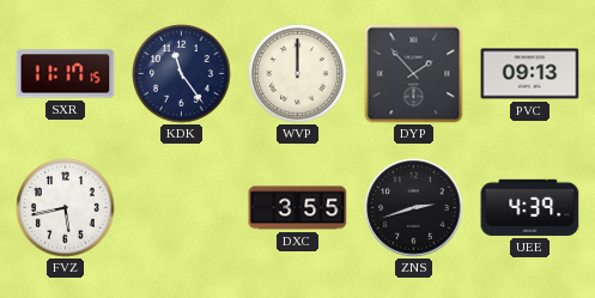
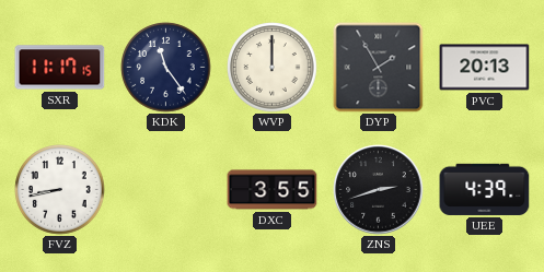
DYP: 1:53 -> 1:55
PVC: 09:13 -> 20:13
FVZ: 5:43 -> 8:43
